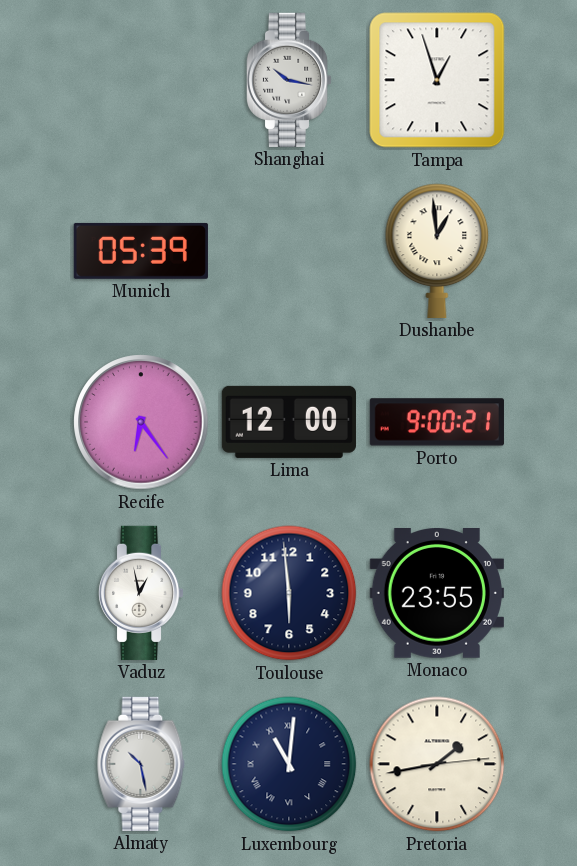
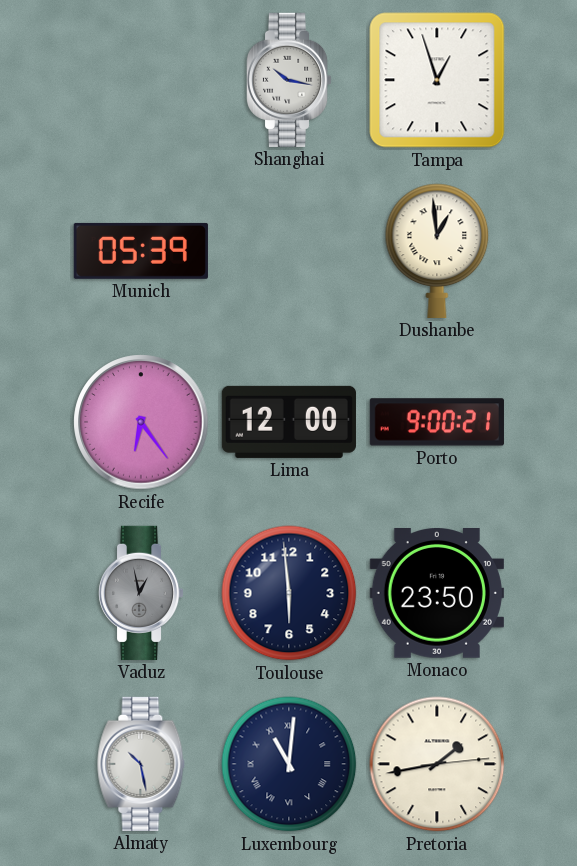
Vaduz dial: white -> grey
Monaco: 23:55 -> 23:50
